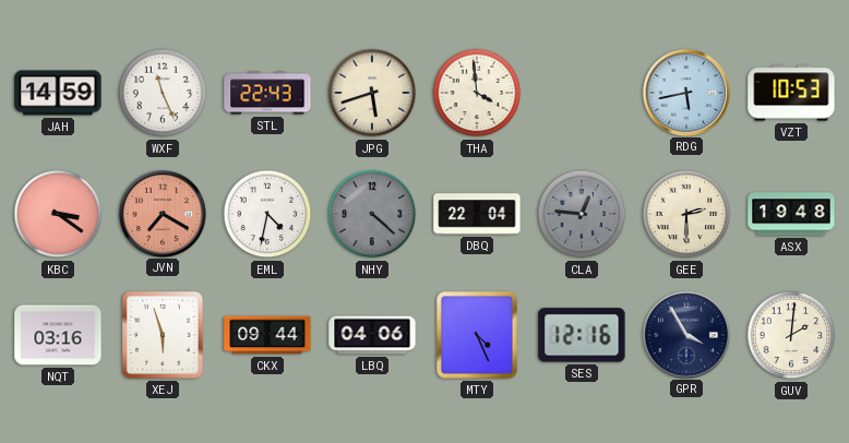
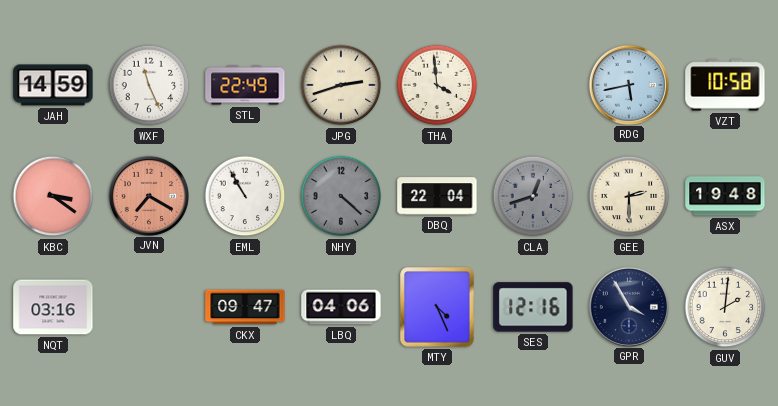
STL: 22:43 -> 22:49
JPG: 5:42 -> 2:42
VZT: 10:53 -> 10:58
EML: 4:32 -> 10:55
CLA: 12:46 -> 12:42
XEJ: 5:57 -> none
CKX: 09:44 -> 09:47
